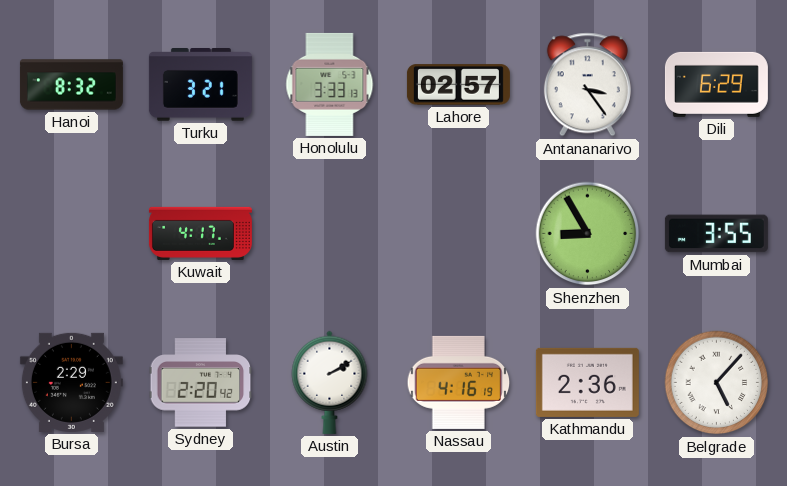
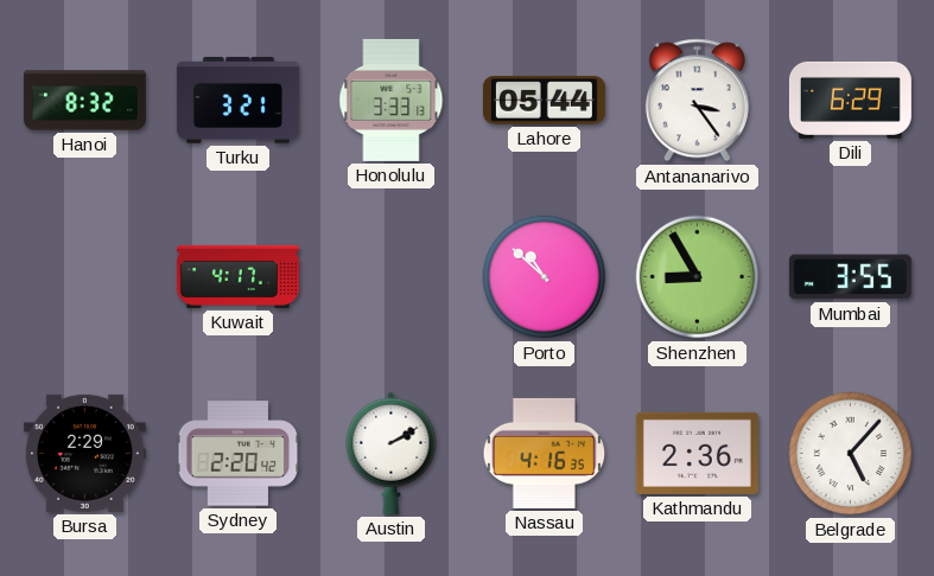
Lahore: 02:57 -> 05:44
Porto: none -> 10:52
Nassau: 4:16:19 -> 4:16:35
